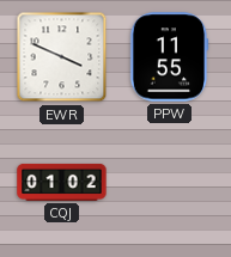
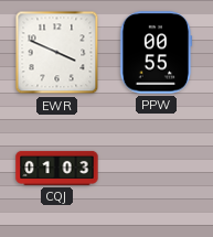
PPW: 11:55 -> 00:55
CQJ: 01:02 -> 01:03
